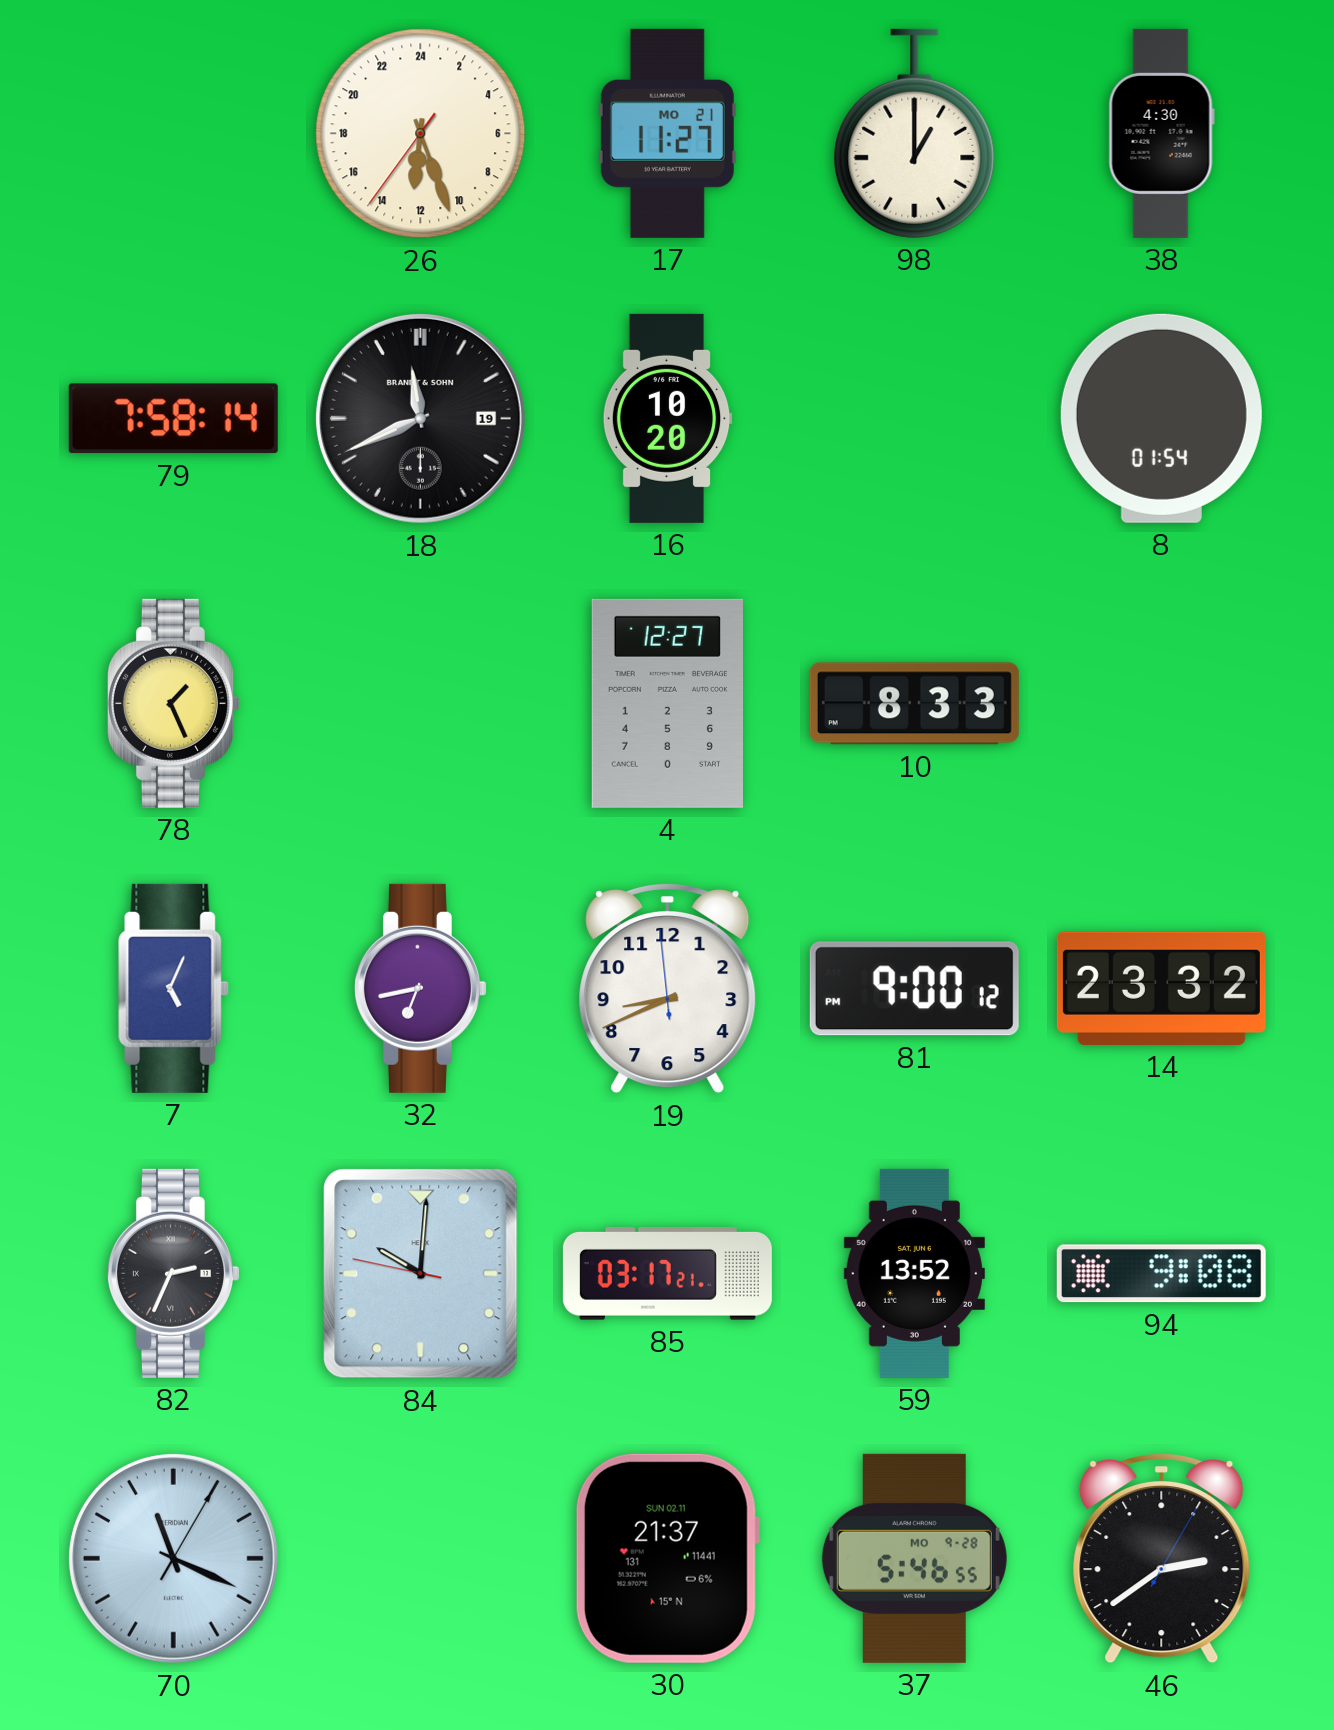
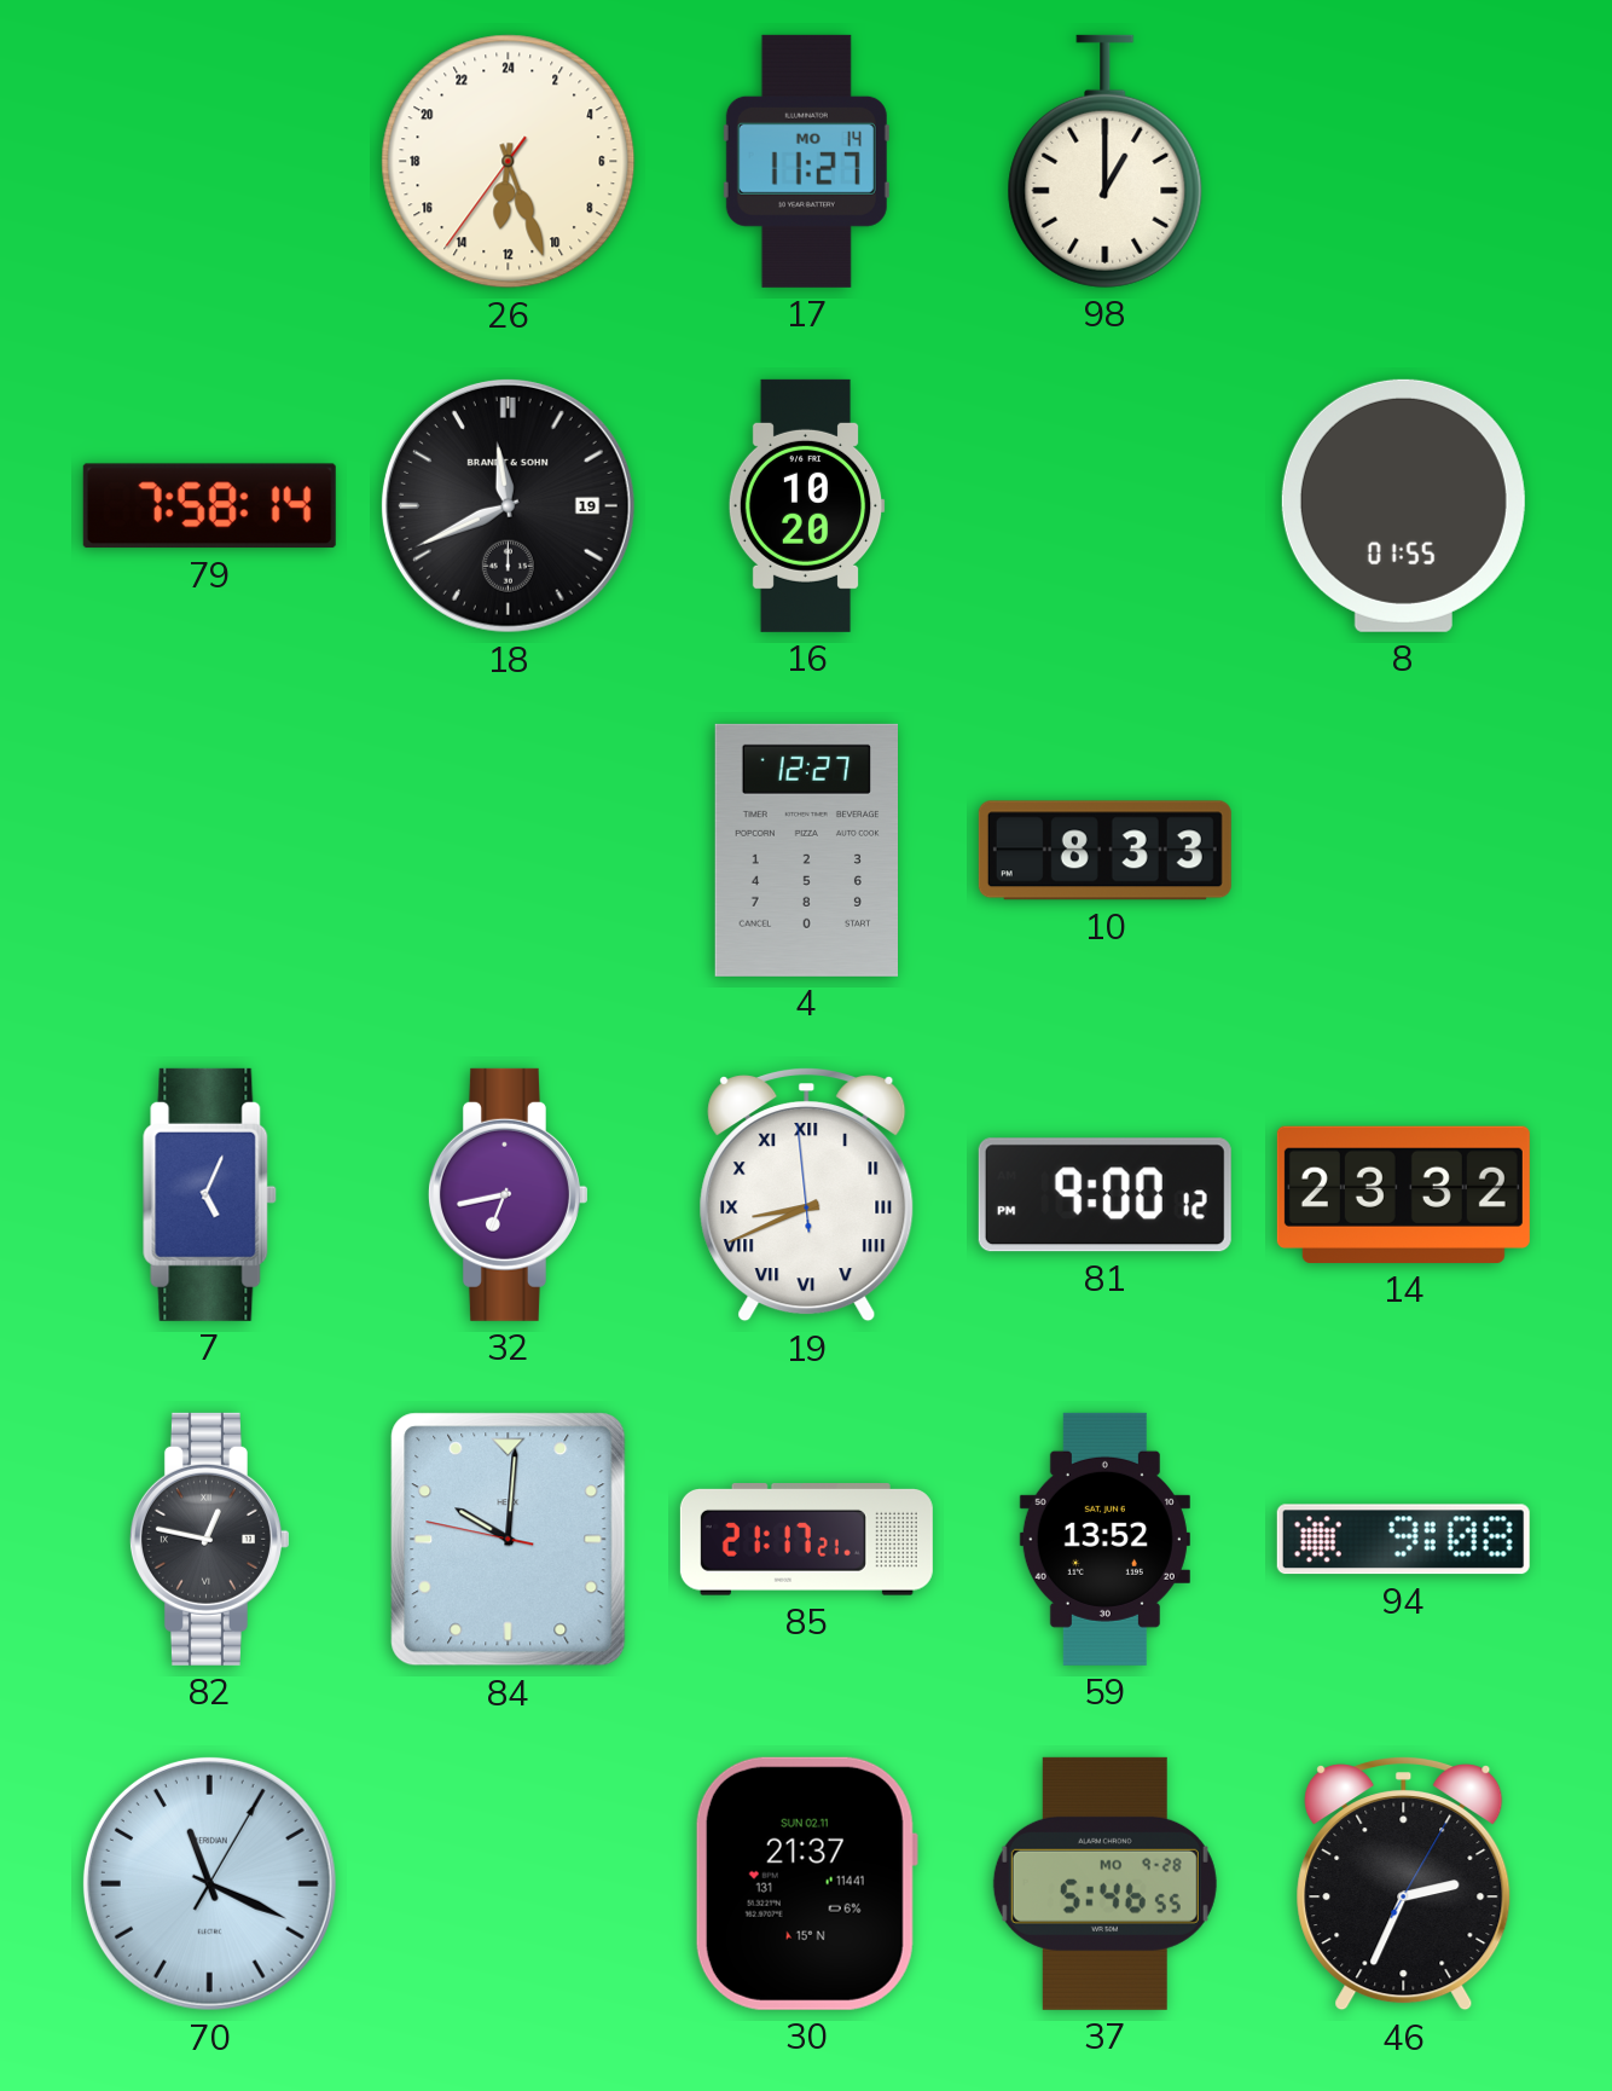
17 date: MO 21 -> MO 14
38: 4:30 -> none
8: 01:54 -> 01:55
78: 1:26 -> none
19 numerals: Arabic -> Roman
82: 2:34 -> 12:47
85: 03:17 -> 21:17
46: 2:39 -> 2:34
